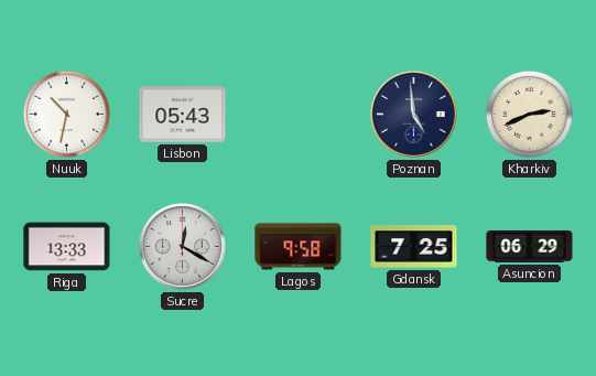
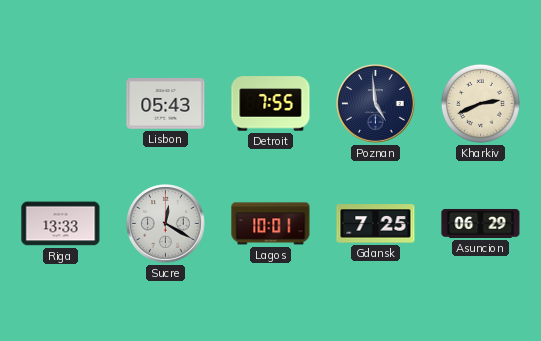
Nuuk: 10:32 -> none
Detroit: none -> 7:55
Lagos: 9:58 -> 10:01
